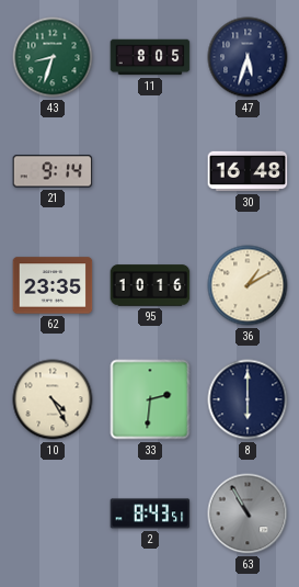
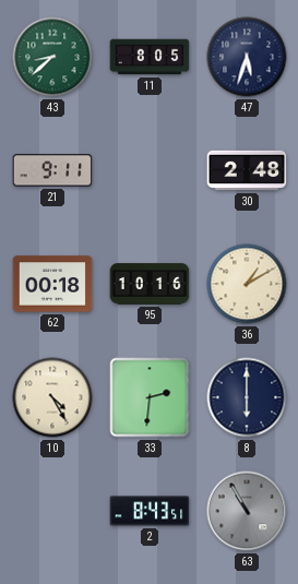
43: 8:33 -> 8:38
21: 9:14 -> 9:11
30: 16:48 -> 2:48
62: 23:35 -> 00:18
